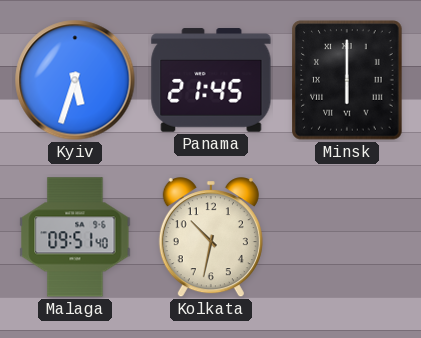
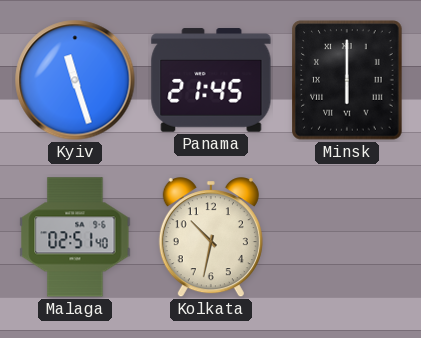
Kyiv: 5:33 -> 11:27
Malaga: 09:51 -> 02:51
